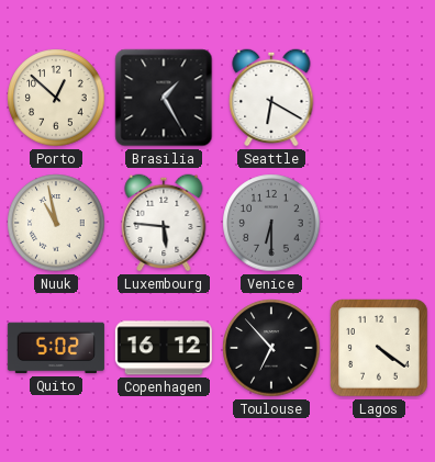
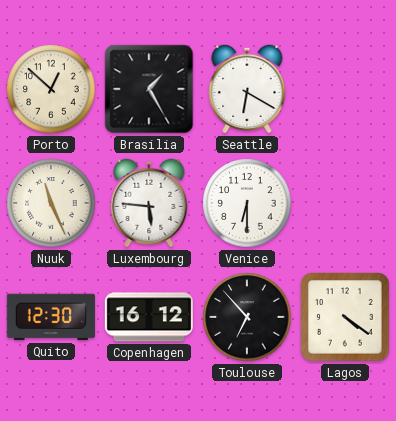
Nuuk: 10:58 -> 11:26
Venice dial: grey -> white
Quito: 5:02 -> 12:30
